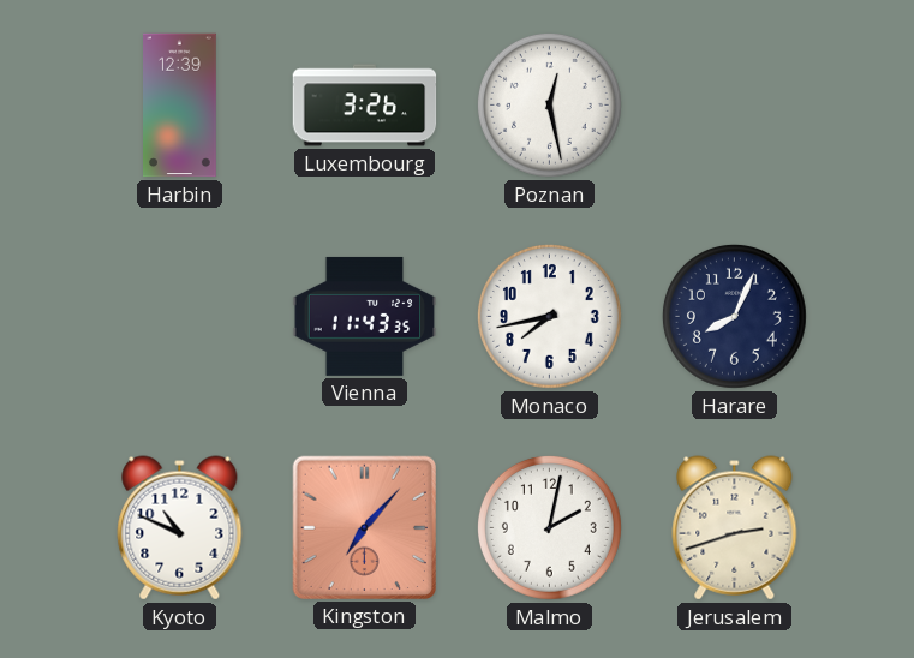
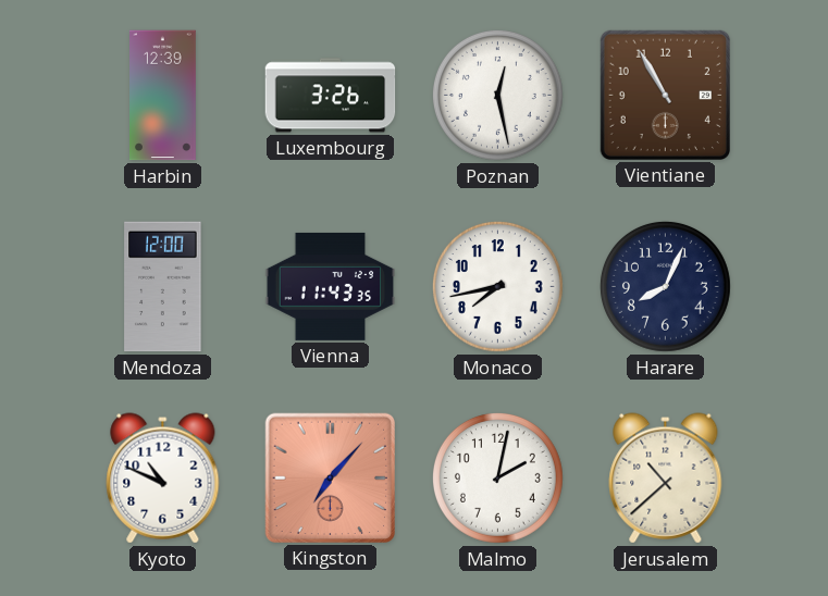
Vientiane: none -> 10:55
Mendoza: none -> 12:00
Jerusalem: 2:42 -> 10:38
